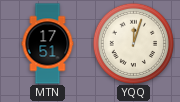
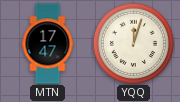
MTN: 17:51 -> 17:47
